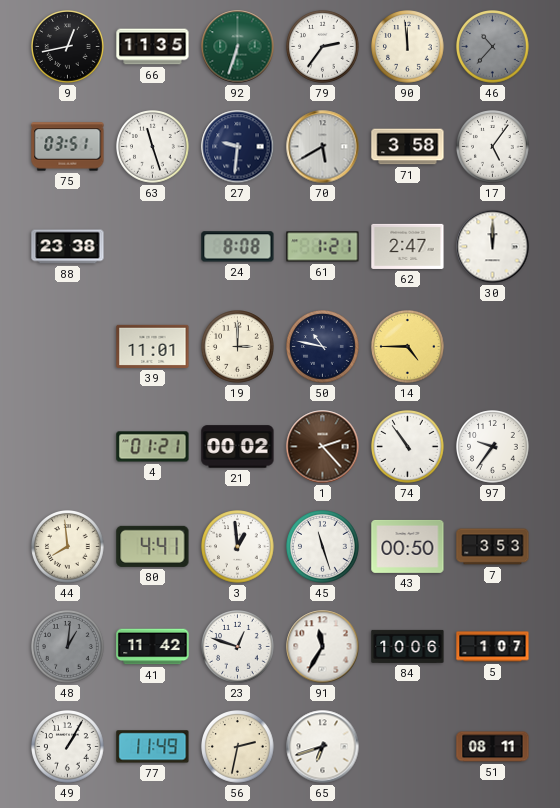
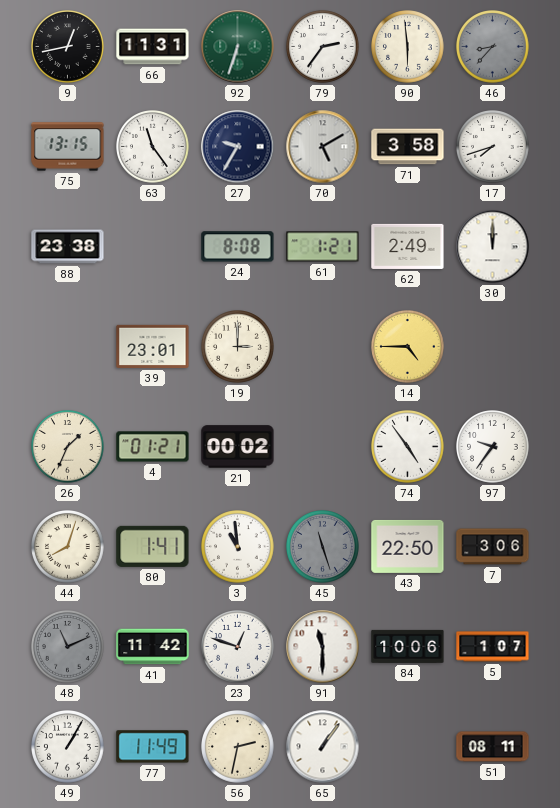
66: 11:35 -> 11:31
90: 11:59 -> 5:59
46: 10:37 -> 8:37
75: 03:51 -> 13:15
63: 11:27 -> 11:24
27: 9:31 -> 9:35
70: 5:40 -> 5:10
17: 5:06 -> 7:42
62: 2:47 -> 2:49
39: 11:01 -> 23:01
50: 10:47 -> none
26: none -> 1:34
1: 2:23 -> none
74: 10:54 -> 4:54
44: 7:59 -> 8:03
80: 4:41 -> 1:41
3: 12:59 -> 10:59
45 dial: white -> grey
43: 00:50 -> 22:50
7: 3:53 -> 3:06
48: 1:01 -> 11:11
91: 11:35 -> 11:30
65: 6:42 -> 1:06
